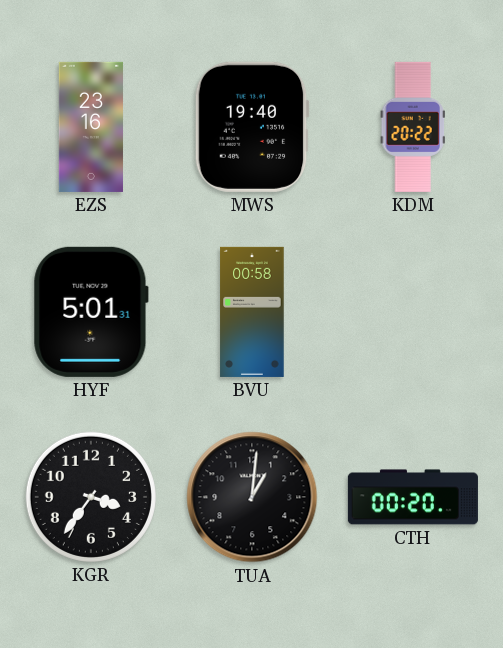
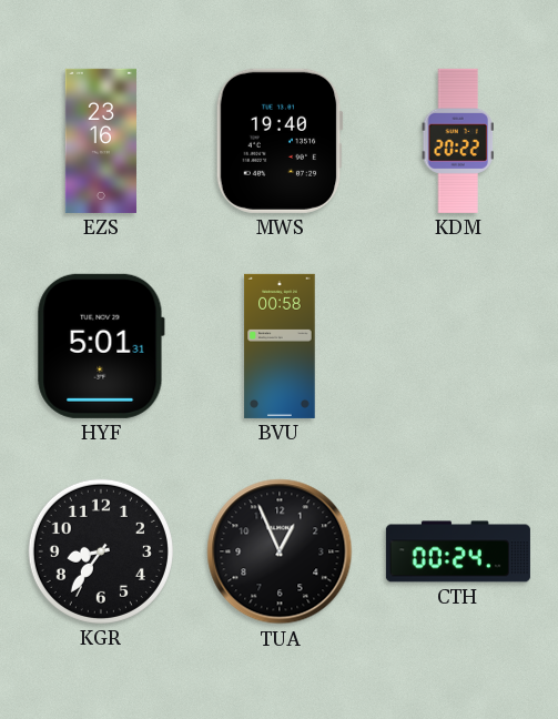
KGR: 3:36 -> 8:36
TUA: 1:01 -> 12:56
CTH: 00:20 -> 00:24
